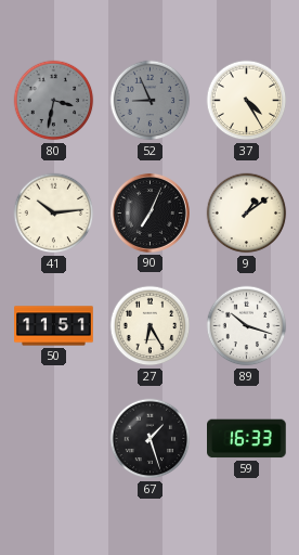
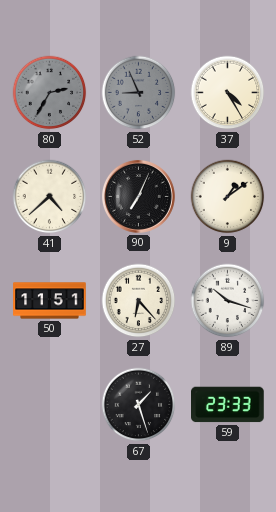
80: 3:32 -> 2:35
41: 10:14 -> 4:38
27: 6:25 -> 6:23
59: 16:33 -> 23:33
